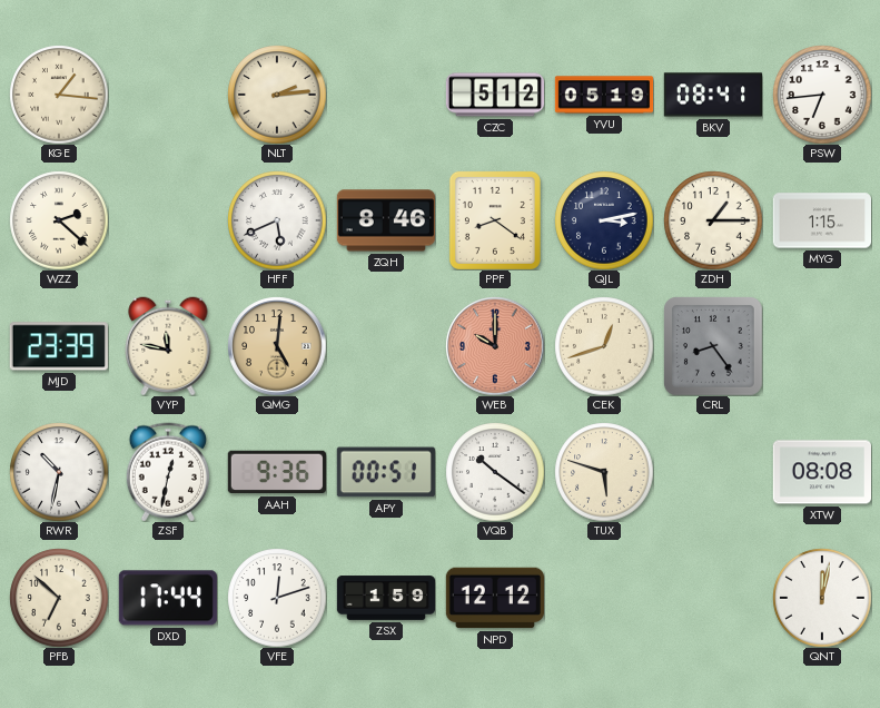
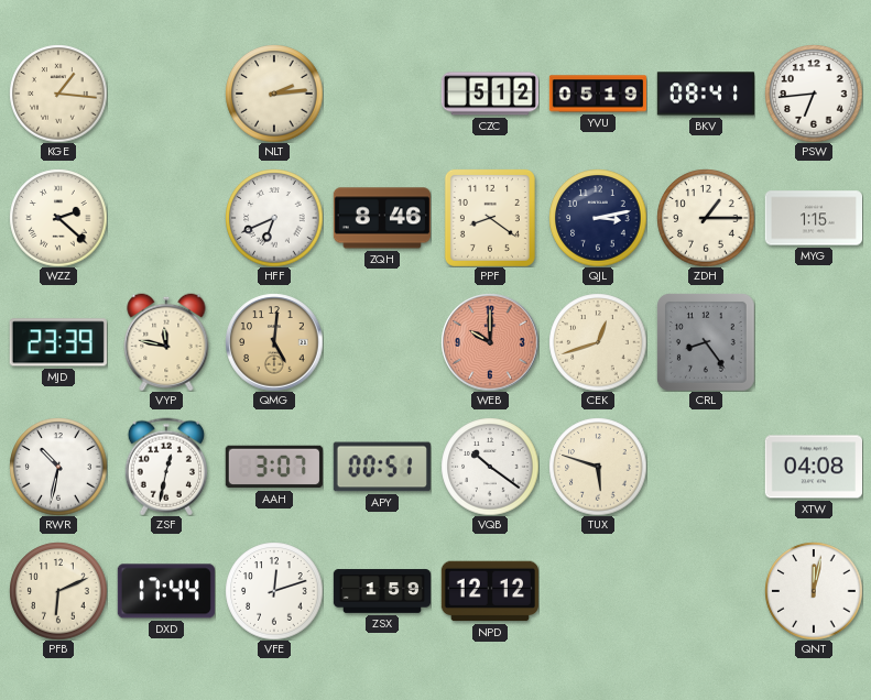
HFF: 5:41 -> 6:41
AAH: 9:36 -> 3:07
XTW: 08:08 -> 04:08
PFB: 6:52 -> 6:11
